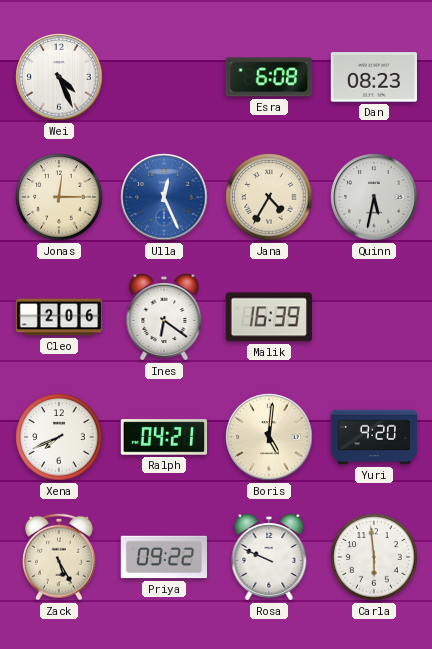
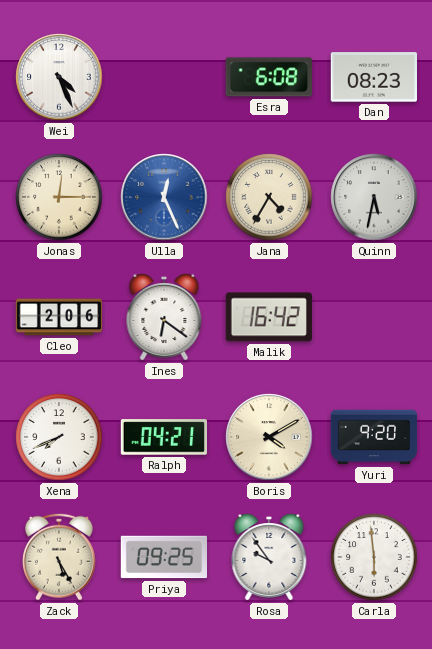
Malik: 16:39 -> 16:42
Boris: 5:01 -> 4:10
Priya: 09:22 -> 09:25
Rosa: 9:49 -> 9:54
